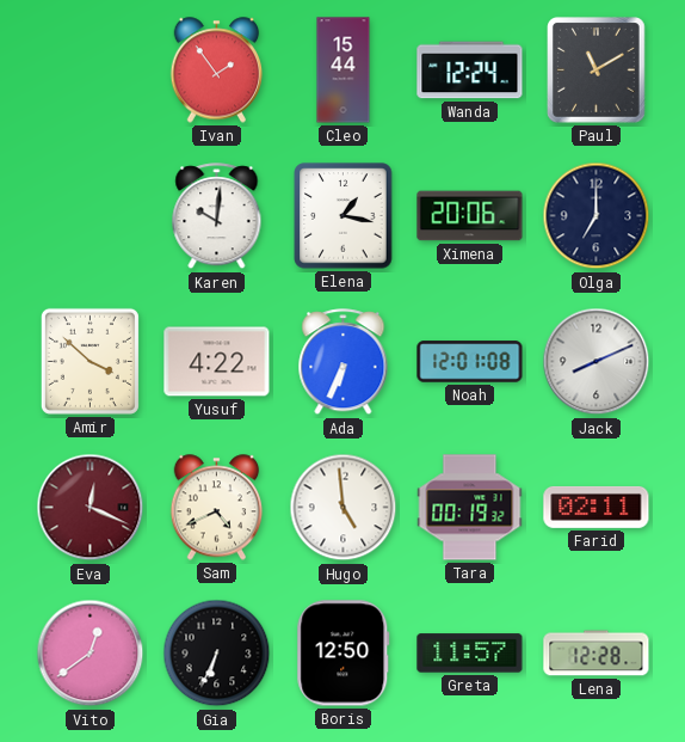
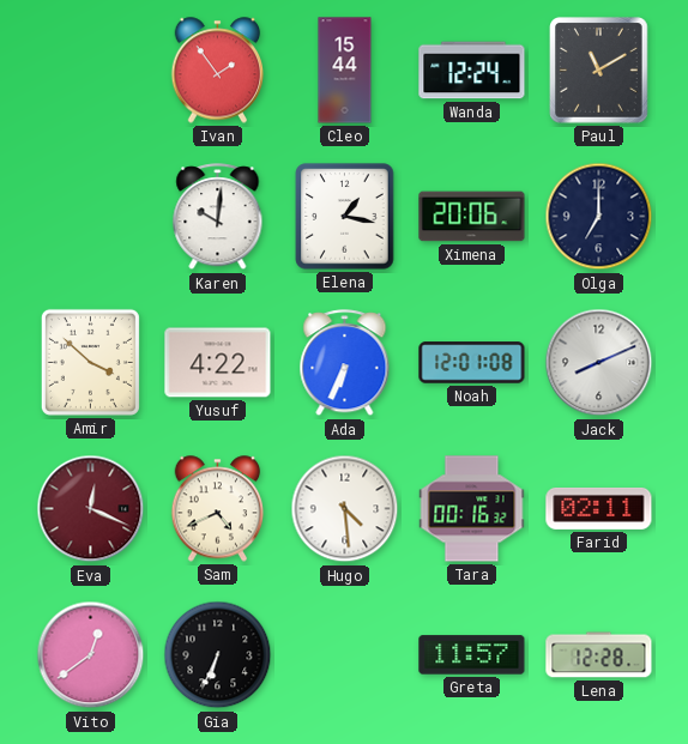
Hugo: 4:59 -> 4:29
Tara: 00:19 -> 00:16
Boris: 12:50 -> none
